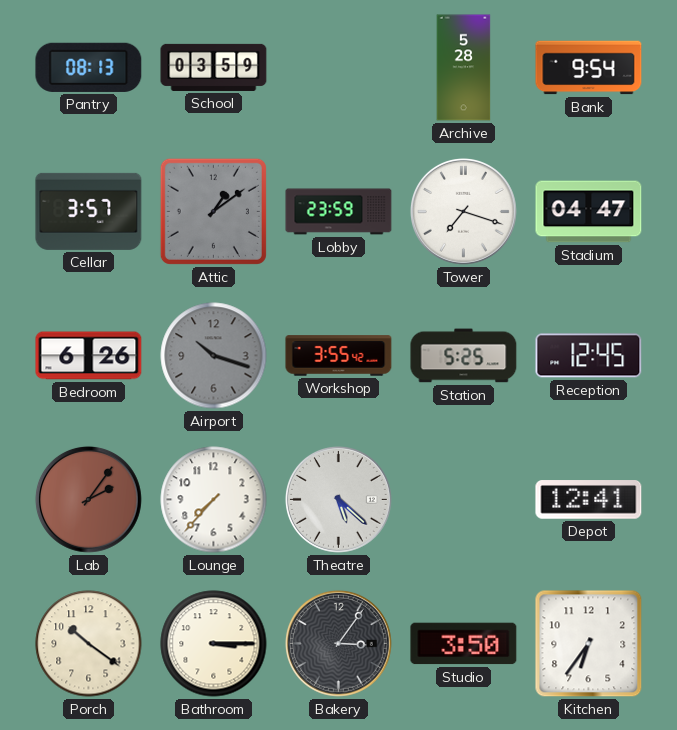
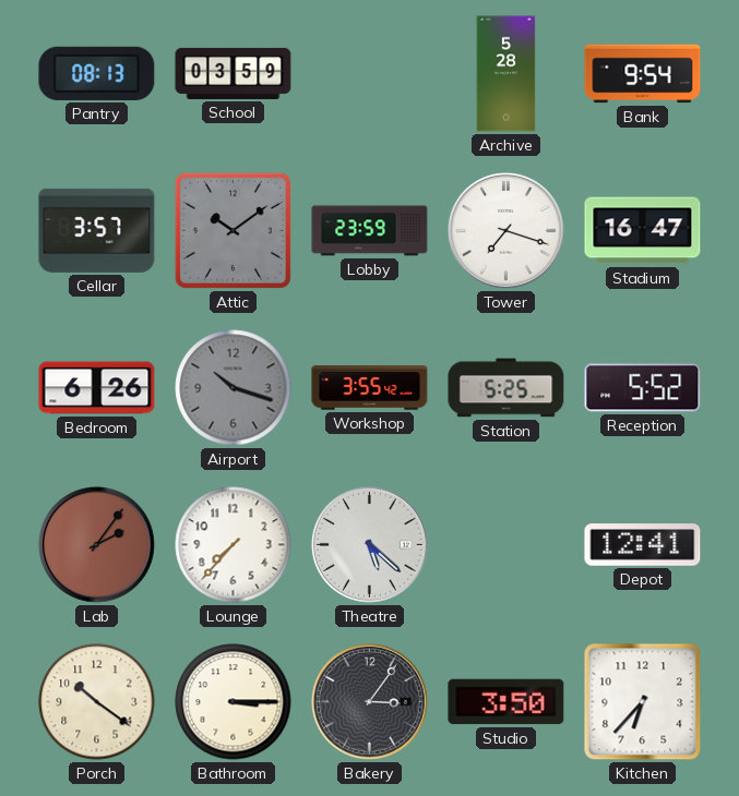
Attic: 1:09 -> 10:09
Stadium: 04:47 -> 16:47
Reception: 12:45 -> 5:52
Kitchen: 6:36 -> 6:37
